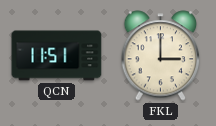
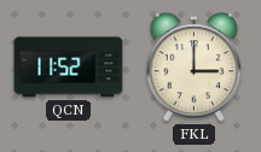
QCN: 11:51 -> 11:52
